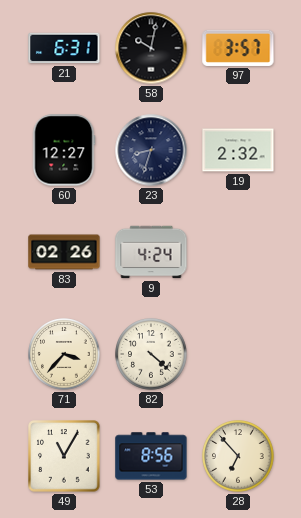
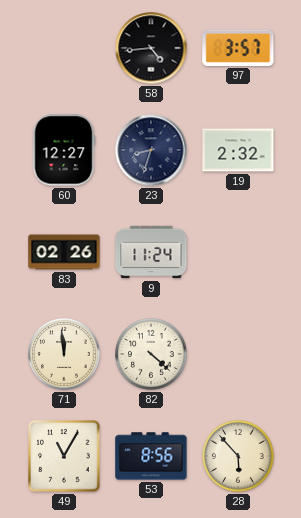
21: 6:31 -> none
58: 10:02 -> 4:44
9: 4:24 -> 11:24
71: 3:37 -> 11:59
28: 6:53 -> 5:53
